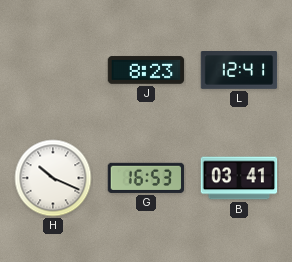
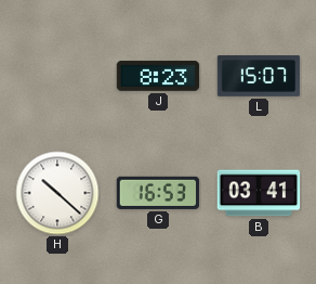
L: 12:41 -> 15:07
H: 10:19 -> 10:22
